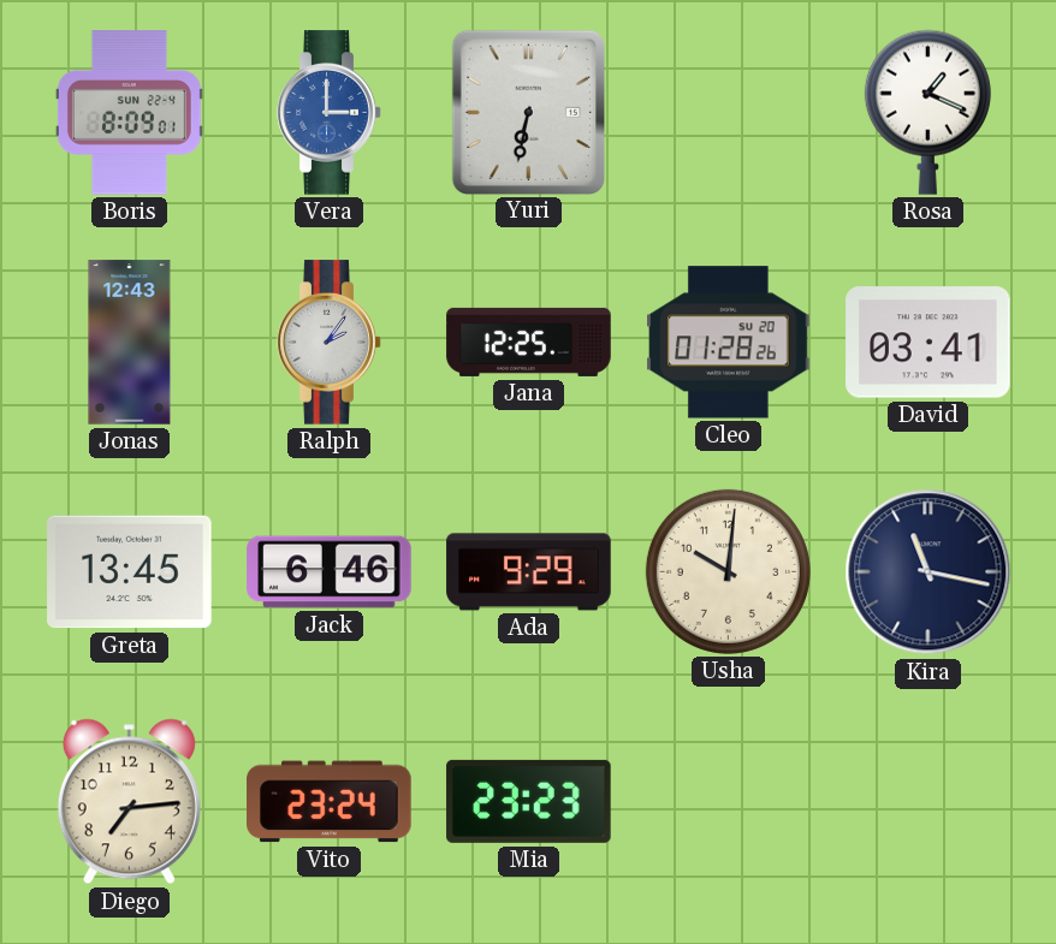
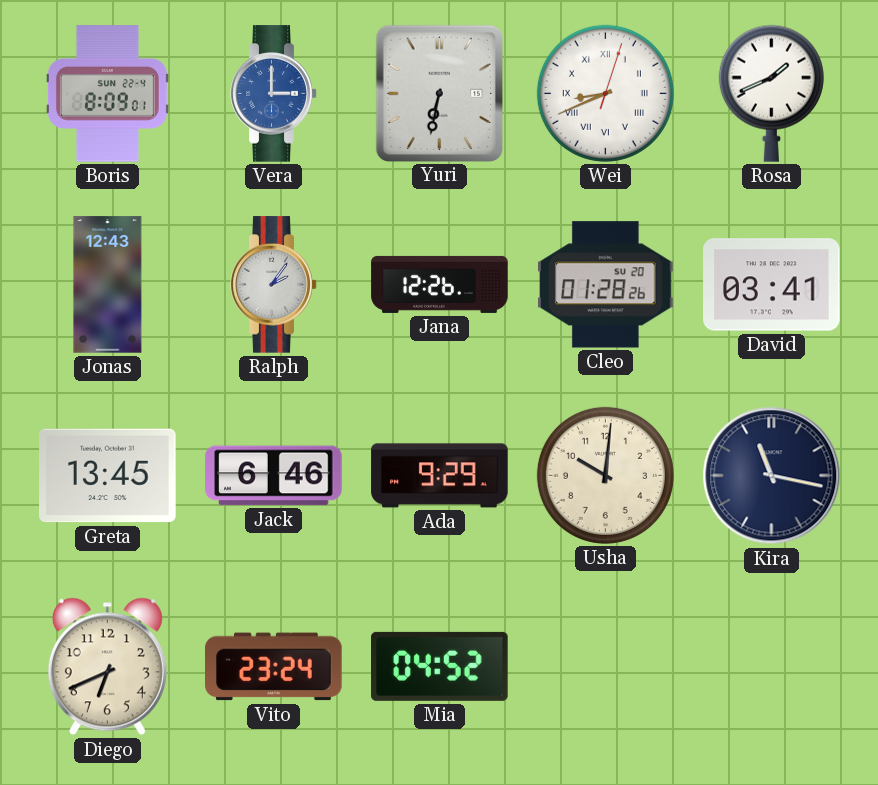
Wei: none -> 8:41
Rosa: 1:19 -> 1:41
Jana: 12:25 -> 12:26
Diego: 7:14 -> 6:41
Mia: 23:23 -> 04:52
